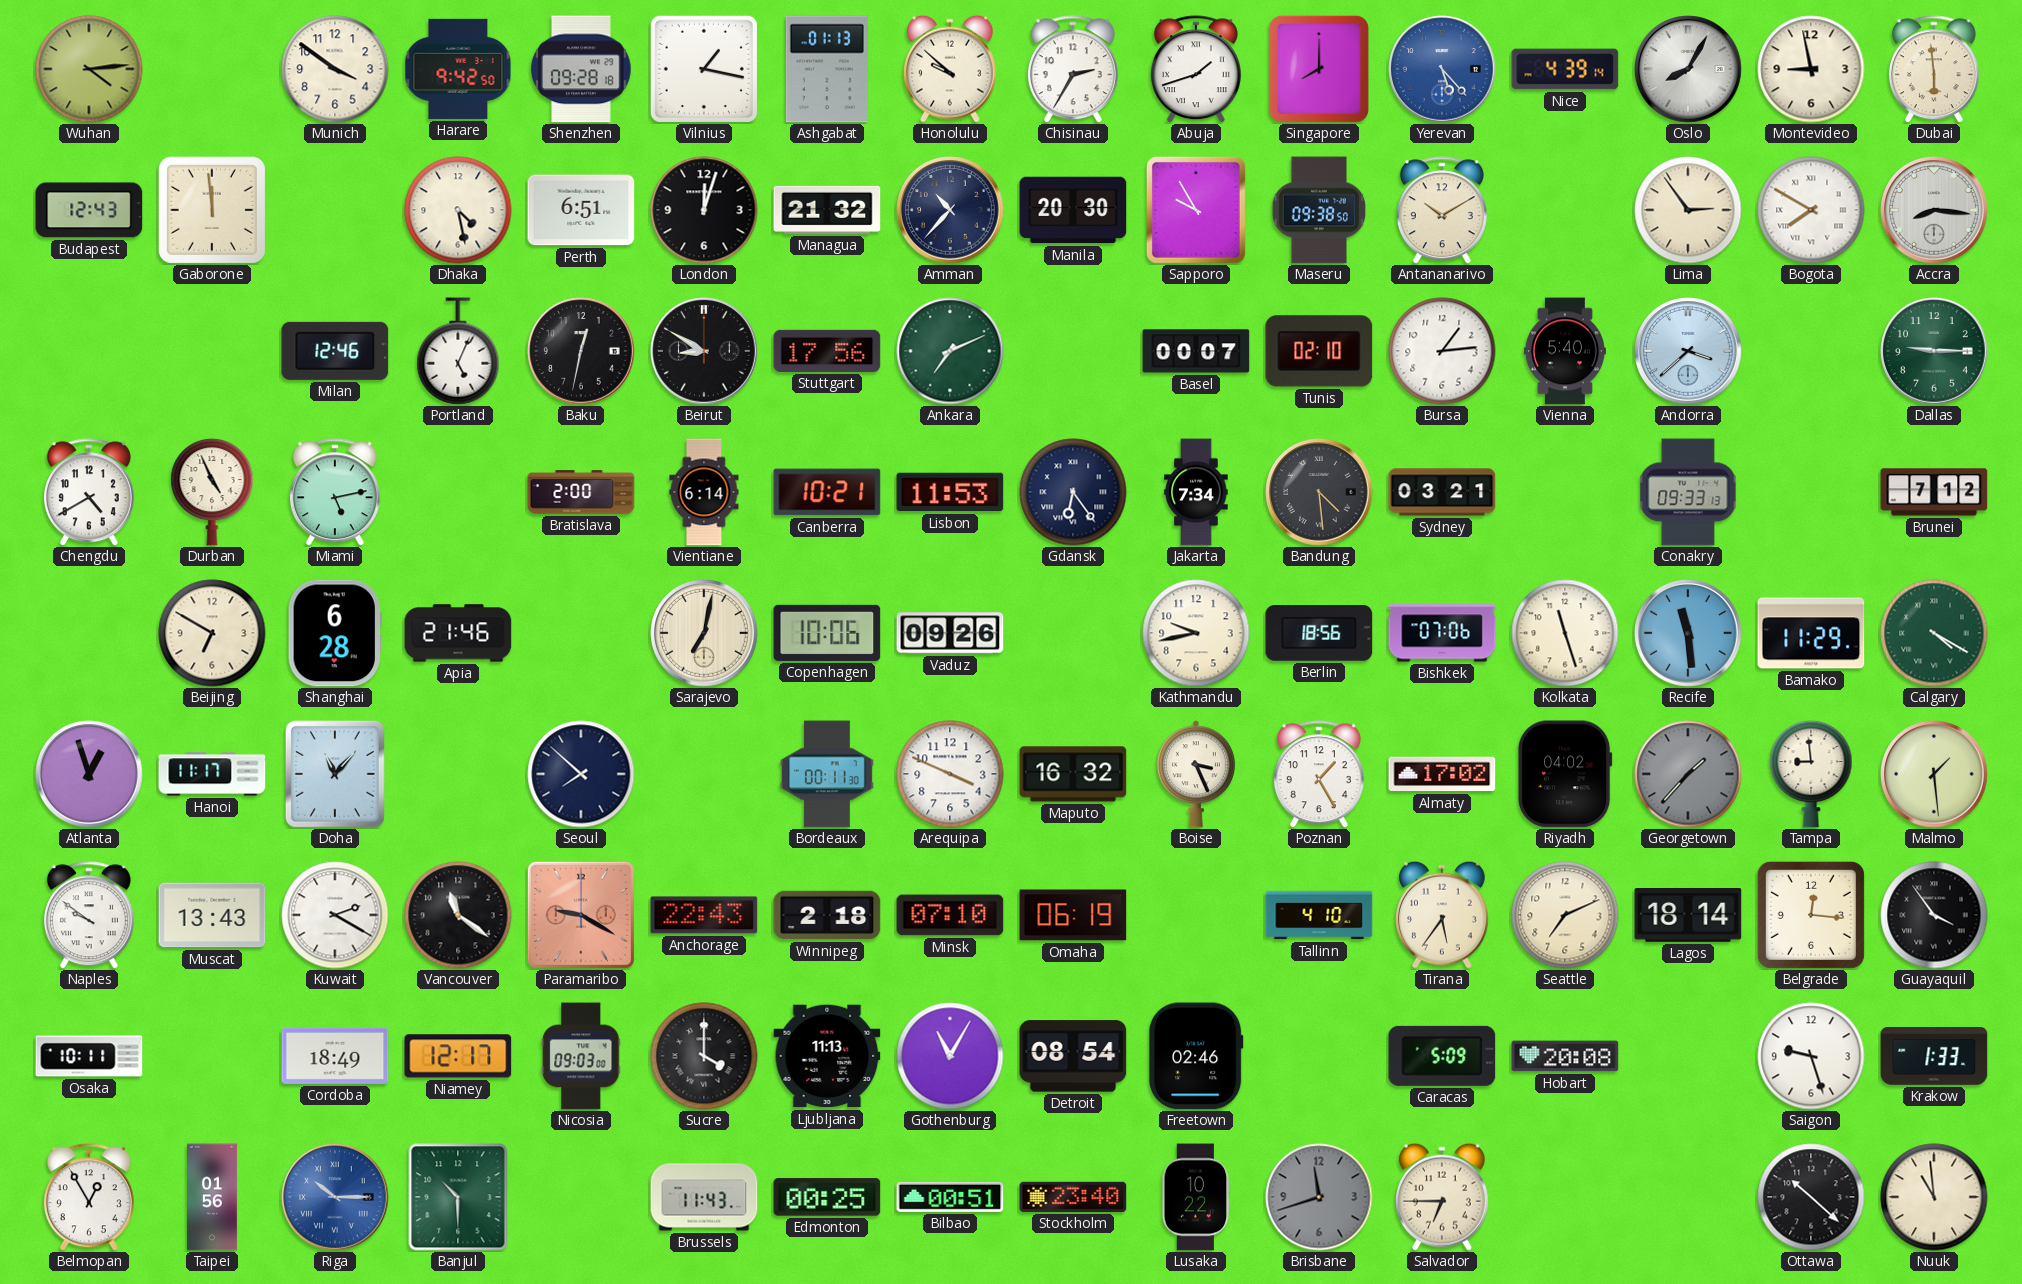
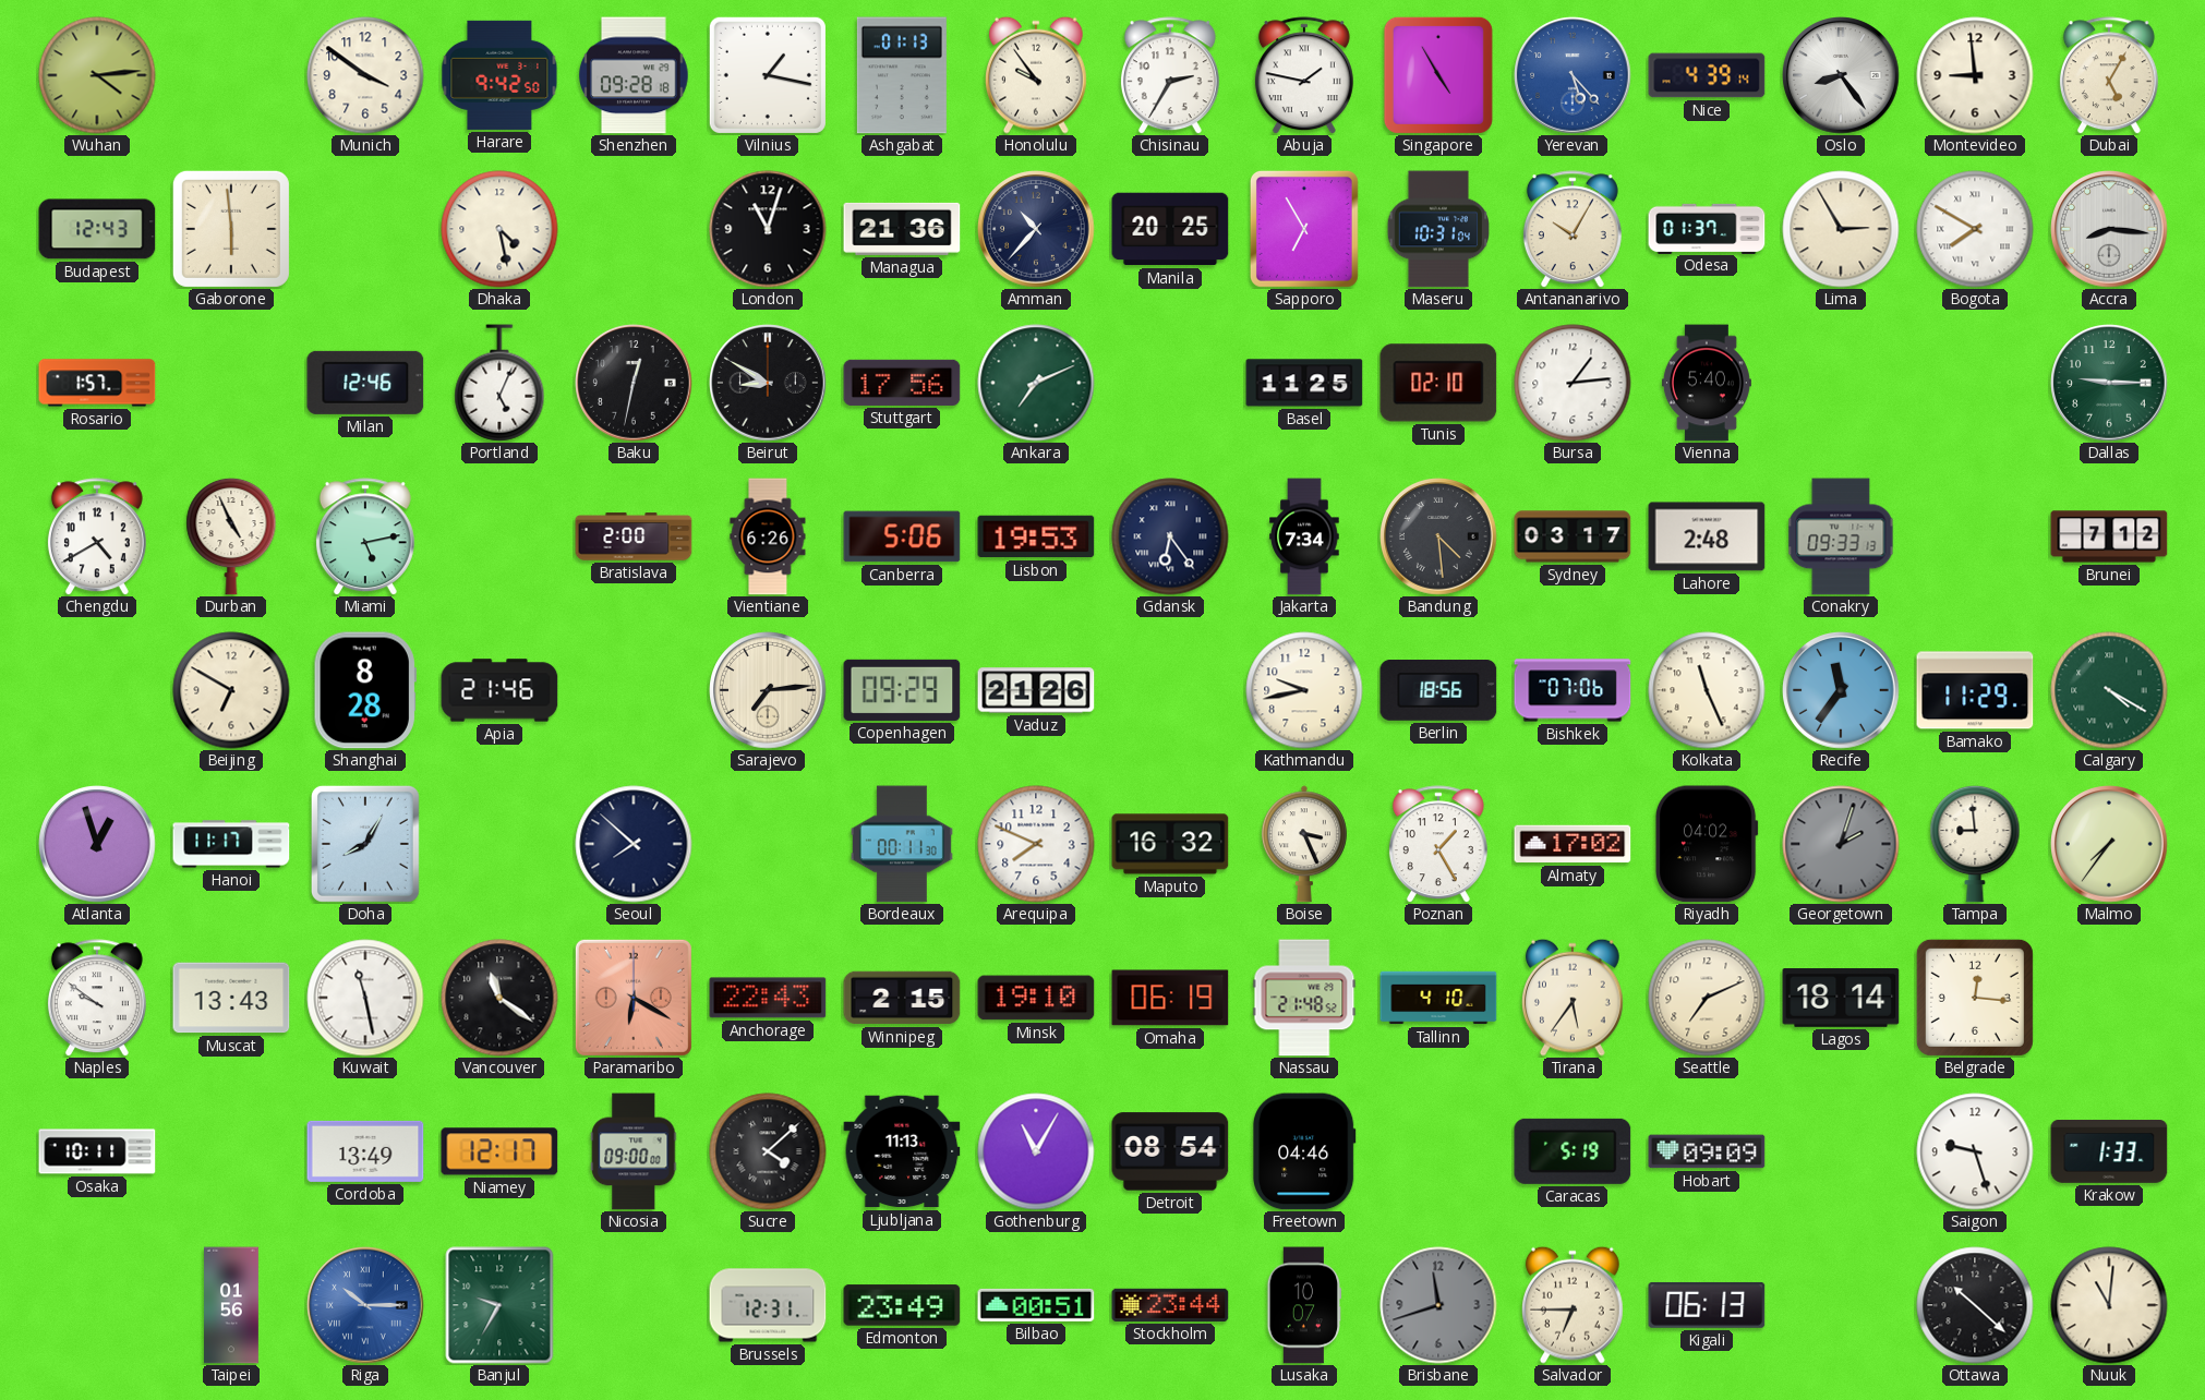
Honolulu: 9:52 -> 9:54
Abuja: 1:42 -> 1:47
Singapore: 8:00 -> 4:55
Oslo: 8:05 -> 8:24
Montevideo: 8:58 -> 8:59
Dubai: 5:59 -> 5:05
Gaborone: 11:59 -> 5:59
Perth: 6:51 -> none
London: 12:03 -> 11:03
Managua: 21:32 -> 21:36
Manila: 20:30 -> 20:25
Sapporo: 9:55 -> 6:55
Maseru: 09:38 -> 10:31
Antananarivo: 10:10 -> 10:05
Odesa: none -> 01:37
Lima: 2:54 -> 2:55
Rosario: none -> 1:57
Basel: 00:07 -> 11:25
Andorra: 3:38 -> none
Vientiane: 6:14 -> 6:26
Canberra: 10:21 -> 5:06
Lisbon: 11:53 -> 19:53
Sydney: 03:21 -> 03:17
Lahore: none -> 2:48
Shanghai: 6:28 -> 8:28
Sarajevo: 7:02 -> 7:14
Copenhagen: 10:06 -> 09:29
Vaduz: 09:26 -> 21:26
Kolkata: 11:27 -> 11:26
Recife: 11:29 -> 11:36
Doha: 11:07 -> 8:05
Arequipa: 3:49 -> 7:49
Georgetown: 1:37 -> 2:03
Malmo: 1:29 -> 7:36
Kuwait: 2:20 -> 11:28
Paramaribo: 9:20 -> 6:20
Winnipeg: 2:18 -> 2:15
Minsk: 07:10 -> 19:10
Nassau: none -> 21:48
Guayaquil: 3:54 -> none
Cordoba: 18:49 -> 13:49
Nicosia: 09:03 -> 09:00
Sucre: 4:00 -> 4:08
Freetown: 02:46 -> 04:46
Caracas: 5:09 -> 5:19
Hobart: 20:08 -> 09:09
Belmopan: 12:55 -> none
Banjul: 10:30 -> 9:35
Brussels: 11:43 -> 12:31
Edmonton: 00:25 -> 23:49
Stockholm: 23:40 -> 23:44
Lusaka: 10:22 -> 10:07
Kigali: none -> 06:13
Nuuk: 10:59 -> 11:01
